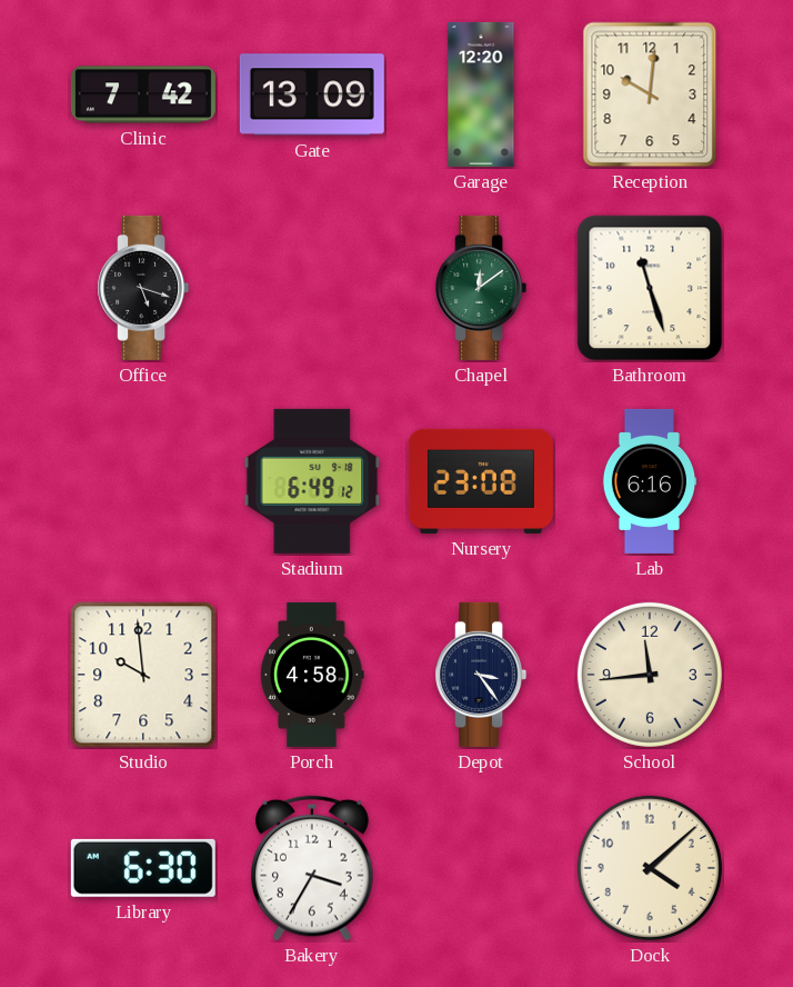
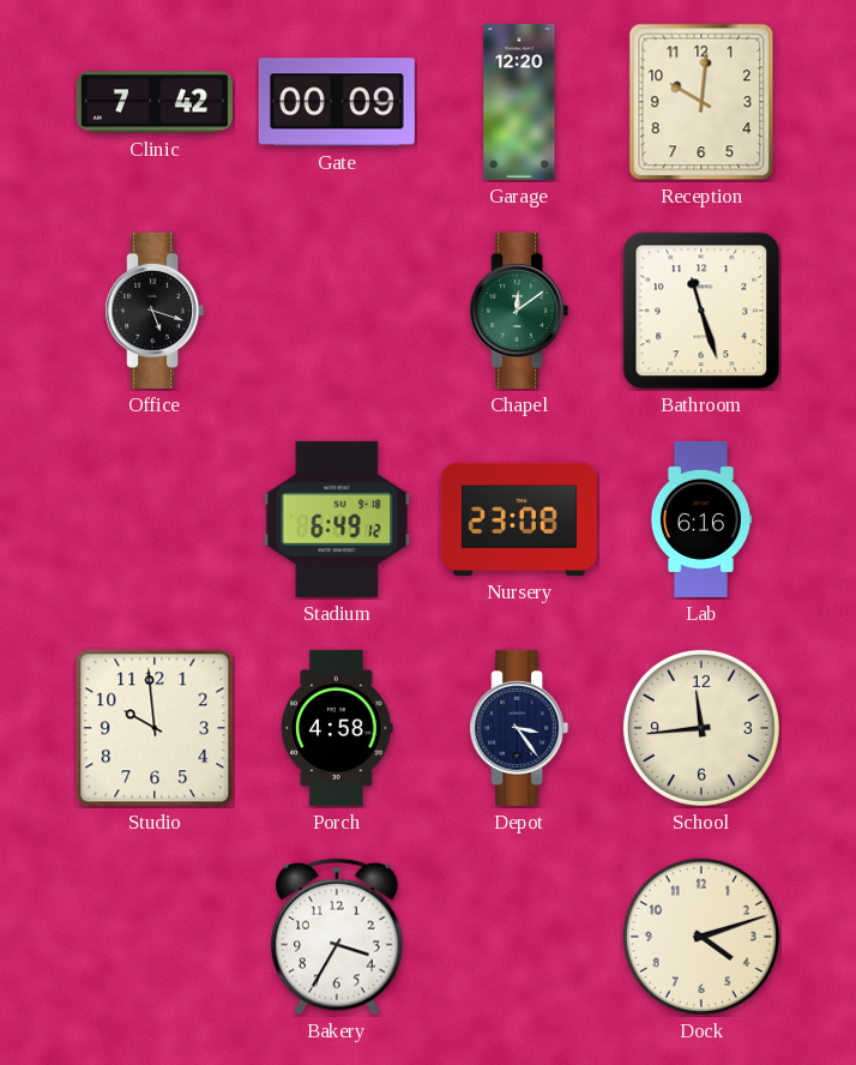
Gate: 13:09 -> 00:09
Library: 6:30 -> none
Dock: 4:08 -> 4:12
